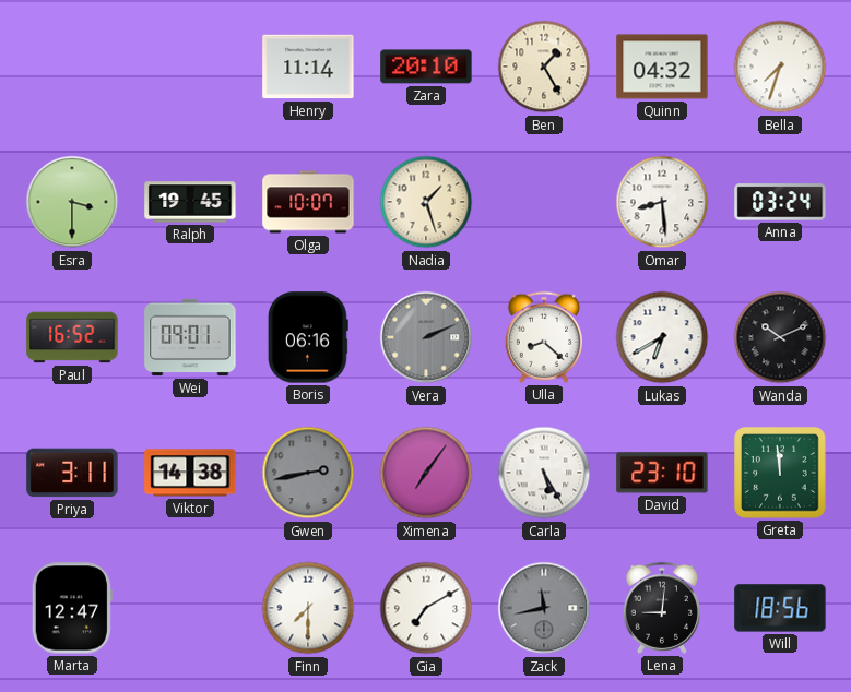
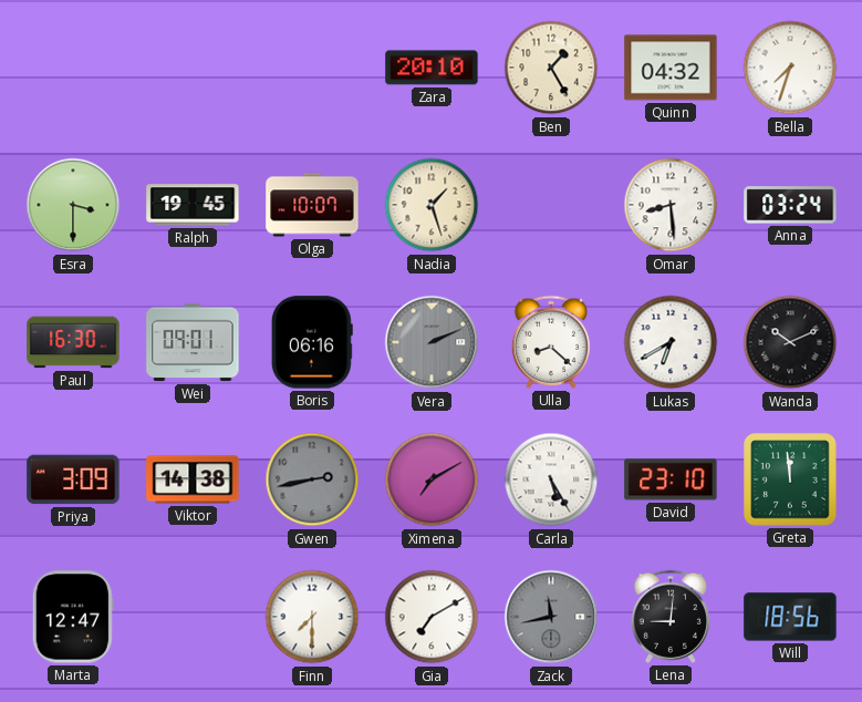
Henry: 11:14 -> none
Paul: 16:52 -> 16:30
Priya: 3:11 -> 3:09
Ximena: 7:06 -> 7:10
